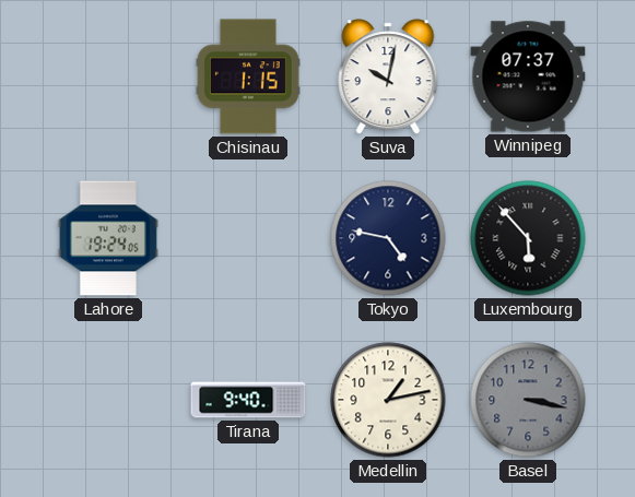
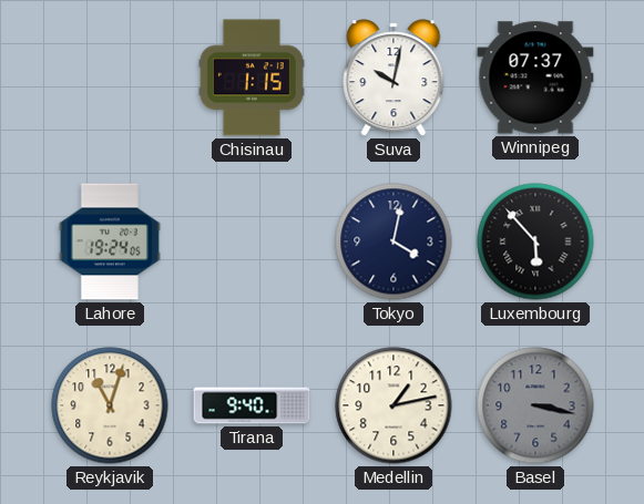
Tokyo: 4:47 -> 4:02
Reykjavik: none -> 11:03
